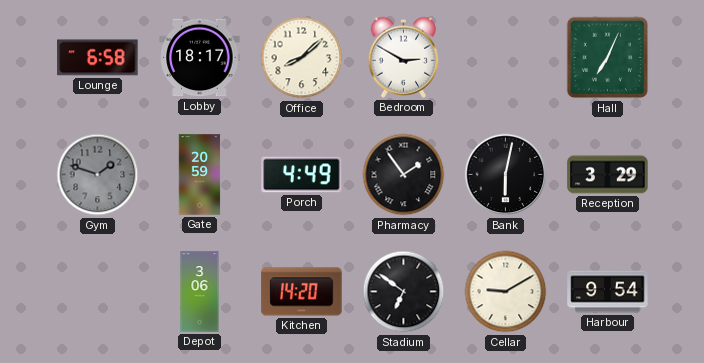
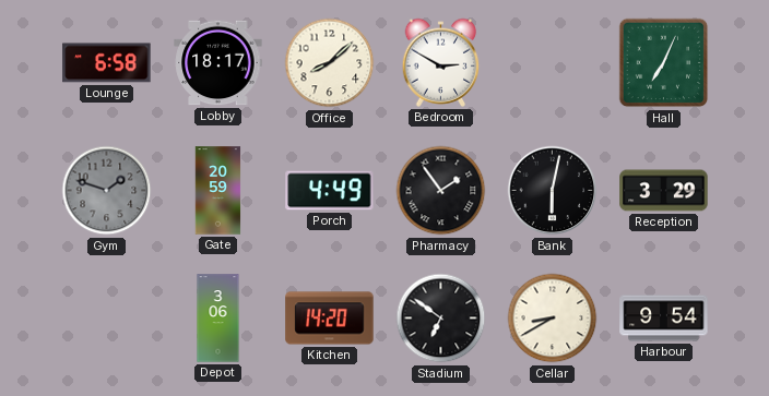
Cellar: 9:10 -> 8:40
